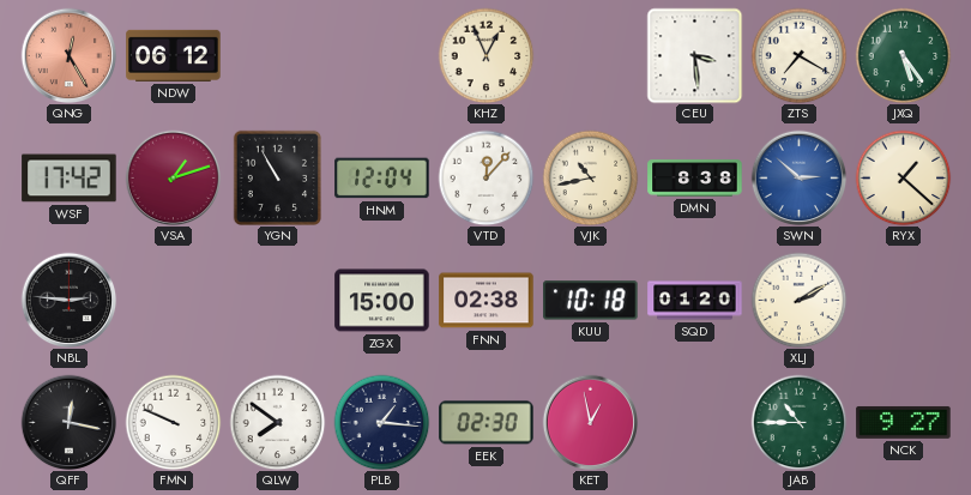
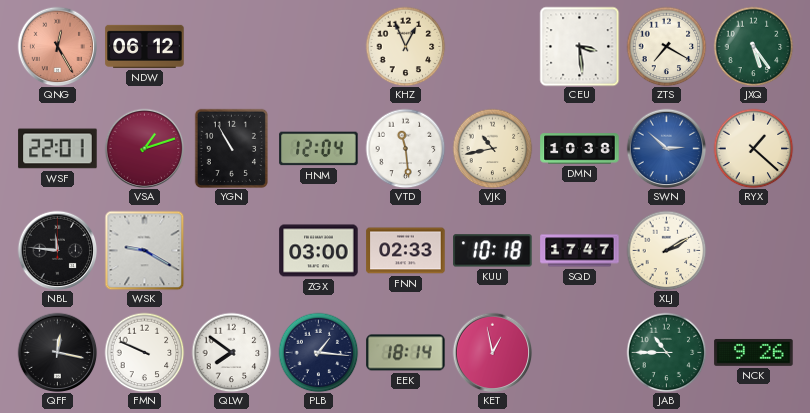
WSF: 17:42 -> 22:01
VTD: 12:07 -> 11:29
DMN: 8:38 -> 10:38
NBL: 2:46 -> 11:46
WSK: none -> 9:20
ZGX: 15:00 -> 03:00
FNN: 02:38 -> 02:33
SQD: 01:20 -> 17:47
EEK: 02:30 -> 18:14
NCK: 9:27 -> 9:26
